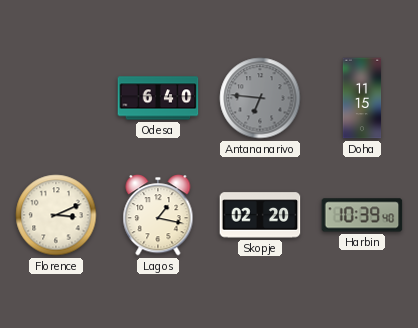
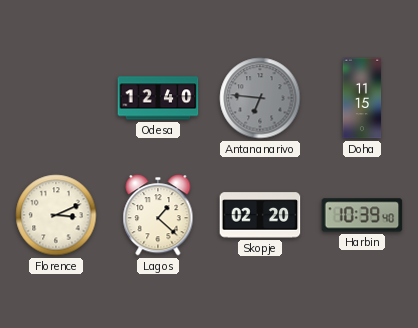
Odesa: 6:40 -> 12:40
Lagos: 1:17 -> 1:22
